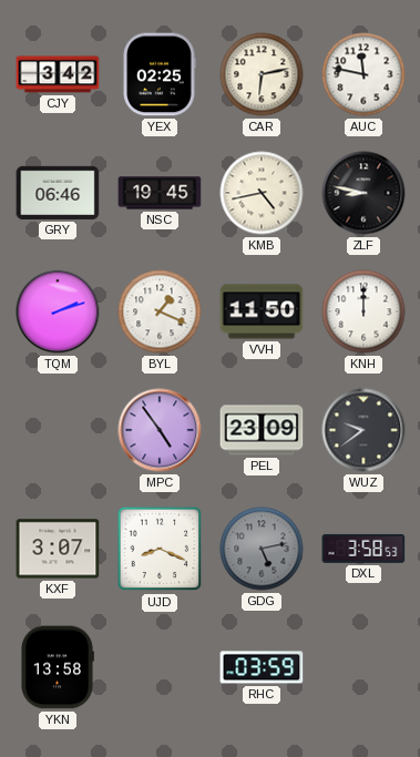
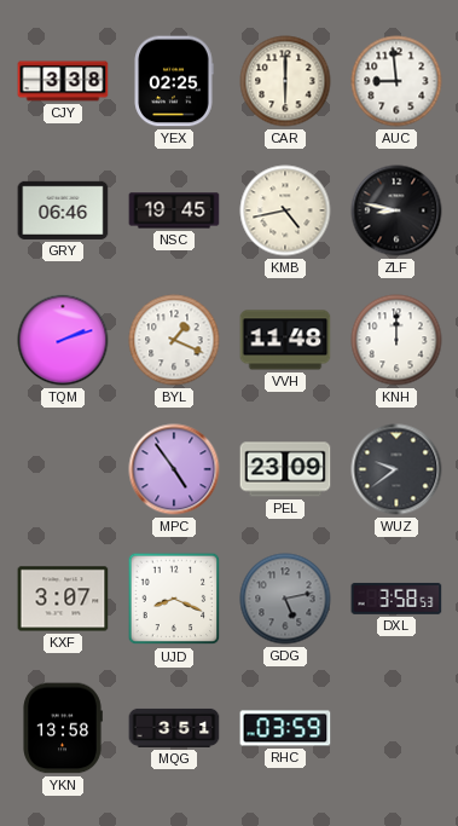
CJY: 3:42 -> 3:38
CAR: 6:13 -> 6:00
AUC: 11:47 -> 8:59
VVH: 11:50 -> 11:48
MQG: none -> 3:51
